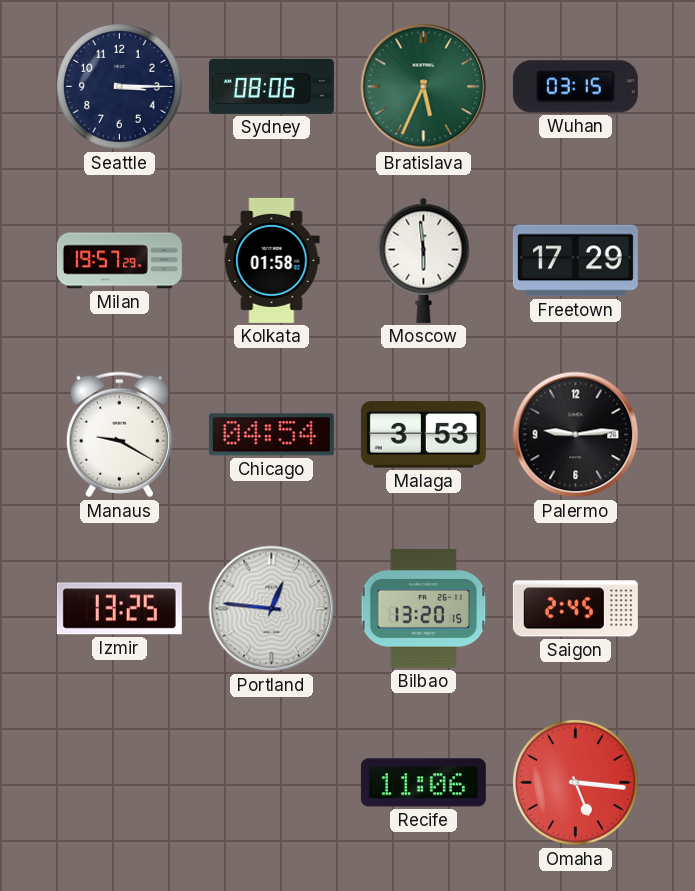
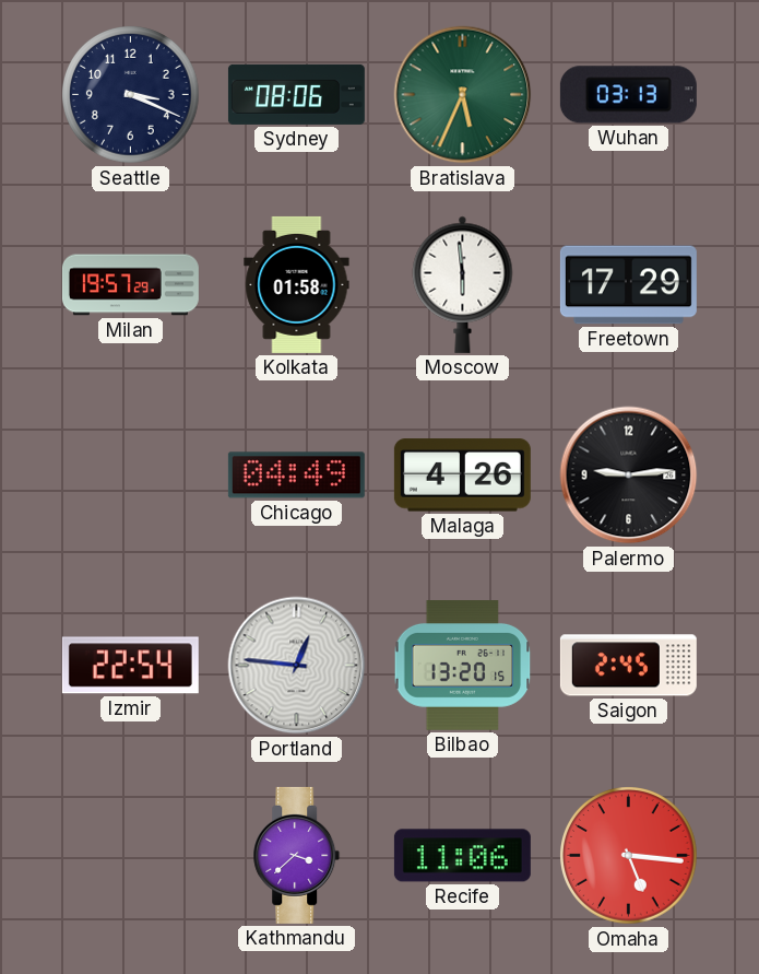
Seattle: 3:15 -> 3:19
Wuhan: 03:15 -> 03:13
Manaus: 9:20 -> none
Chicago: 04:54 -> 04:49
Malaga: 3:53 -> 4:26
Izmir: 13:25 -> 22:54
Kathmandu: none -> 3:38
